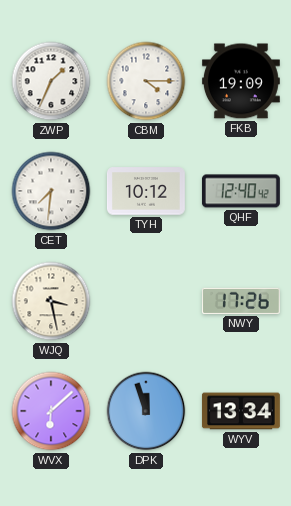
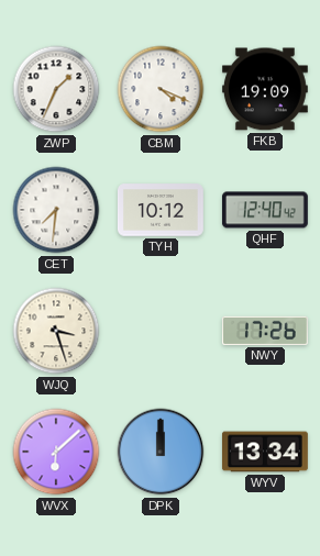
CBM: 4:15 -> 4:19
WJQ: 3:28 -> 3:27
DPK: 11:57 -> 12:00
